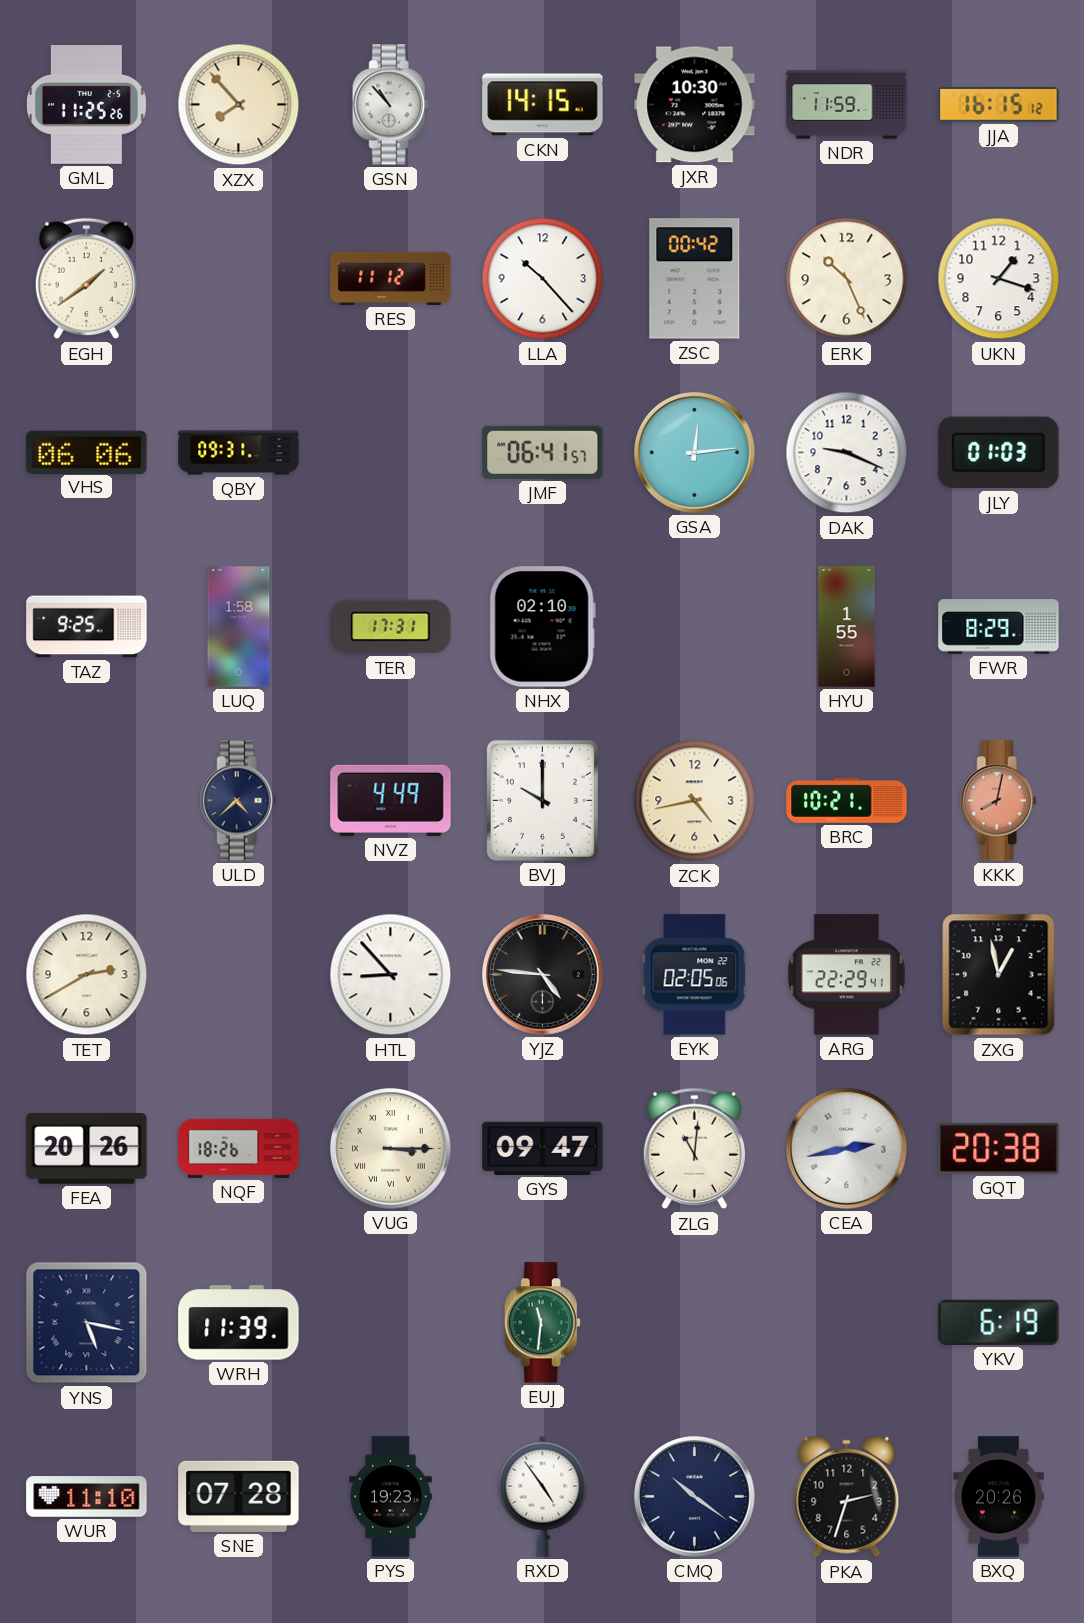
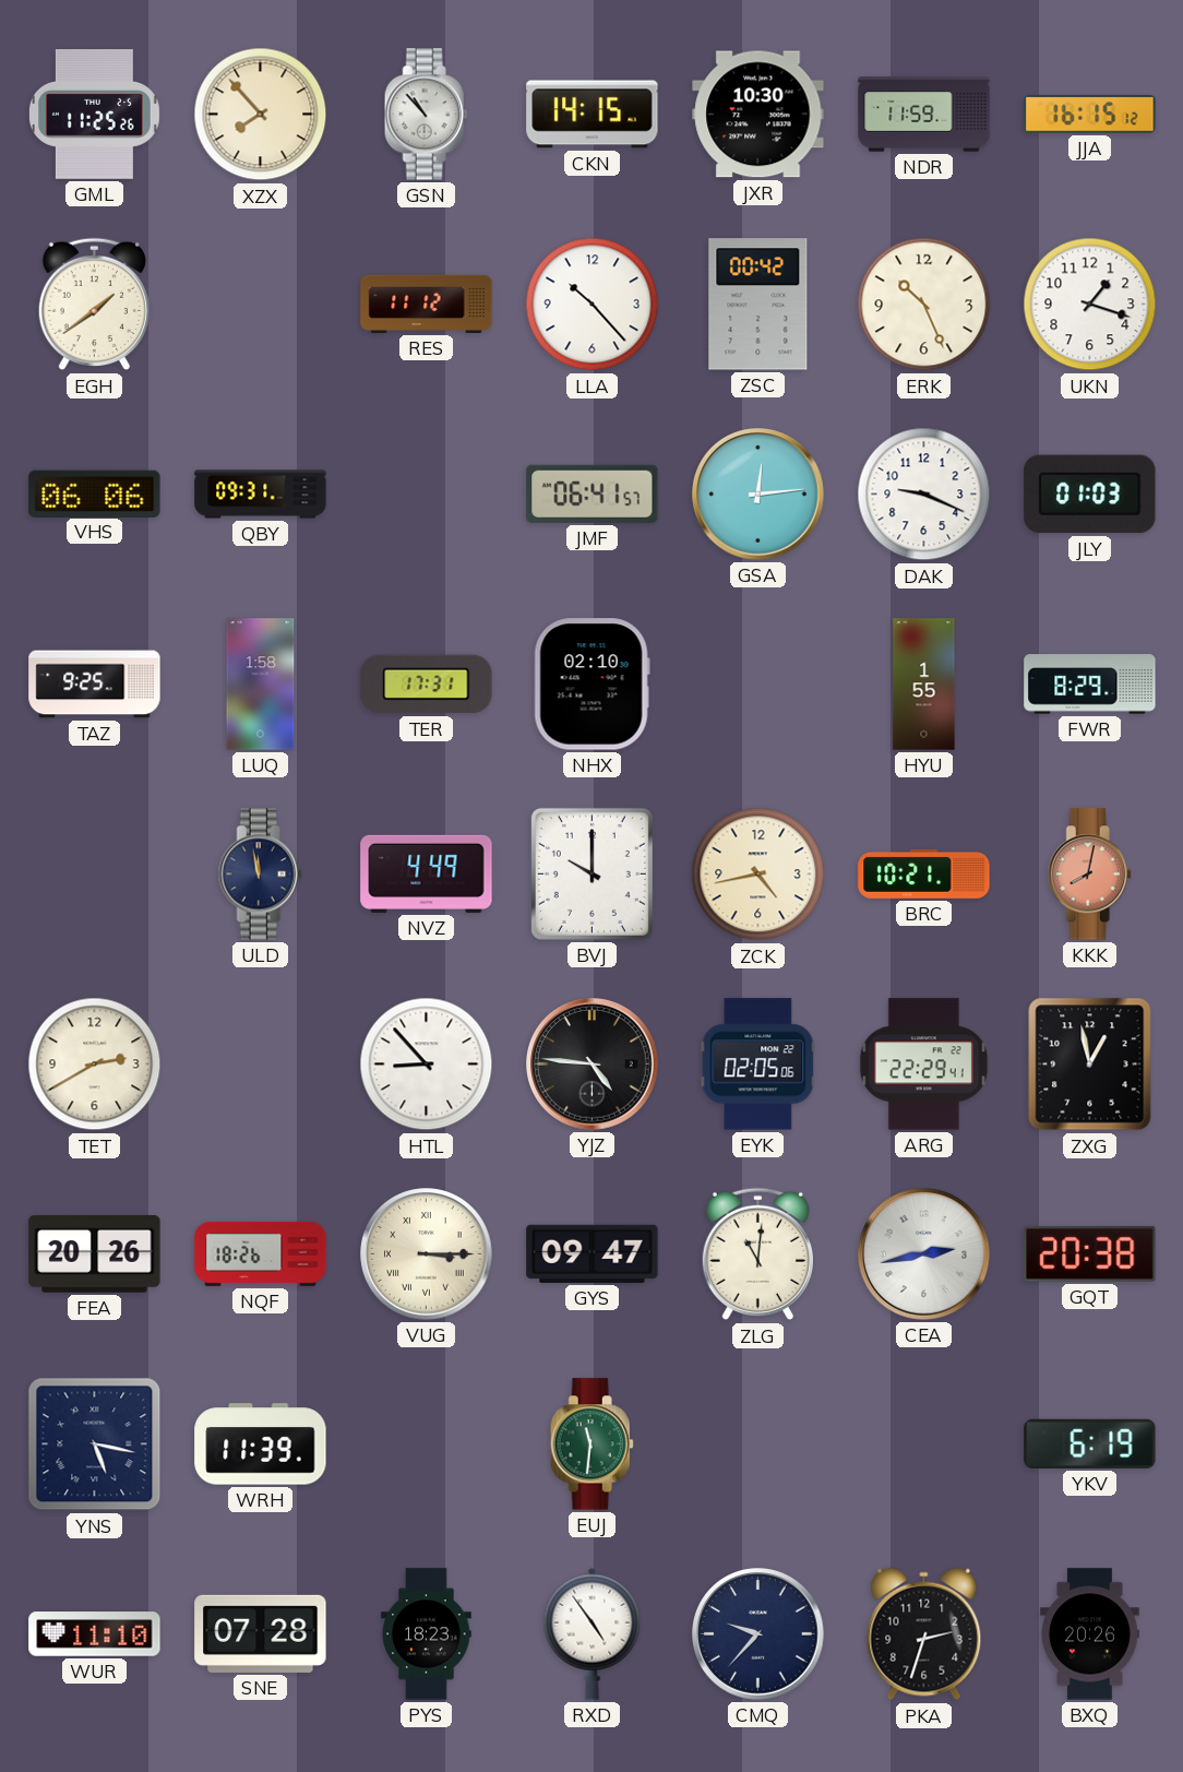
ULD: 4:38 -> 11:58
PYS: 19:23 -> 18:23
CMQ: 10:21 -> 9:37
